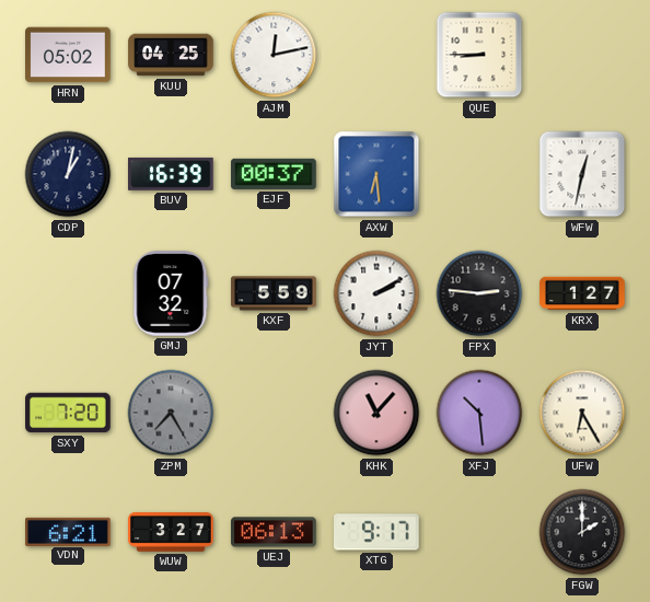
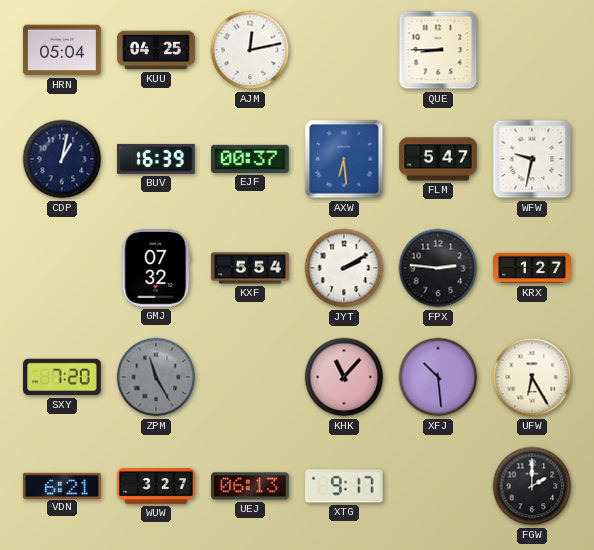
HRN: 05:02 -> 05:04
FLM: none -> 5:47
WFW: 12:32 -> 9:32
KXF: 5:59 -> 5:54
ZPM: 7:25 -> 11:25
